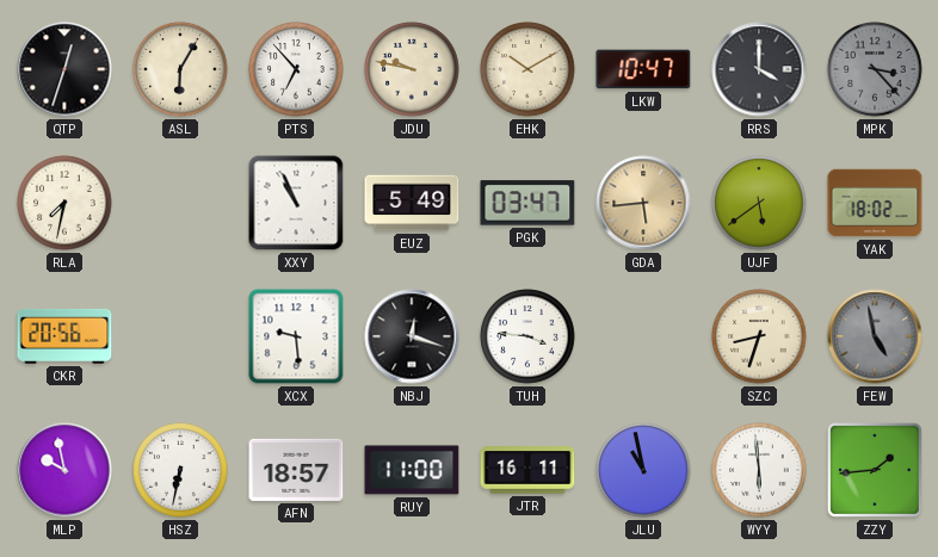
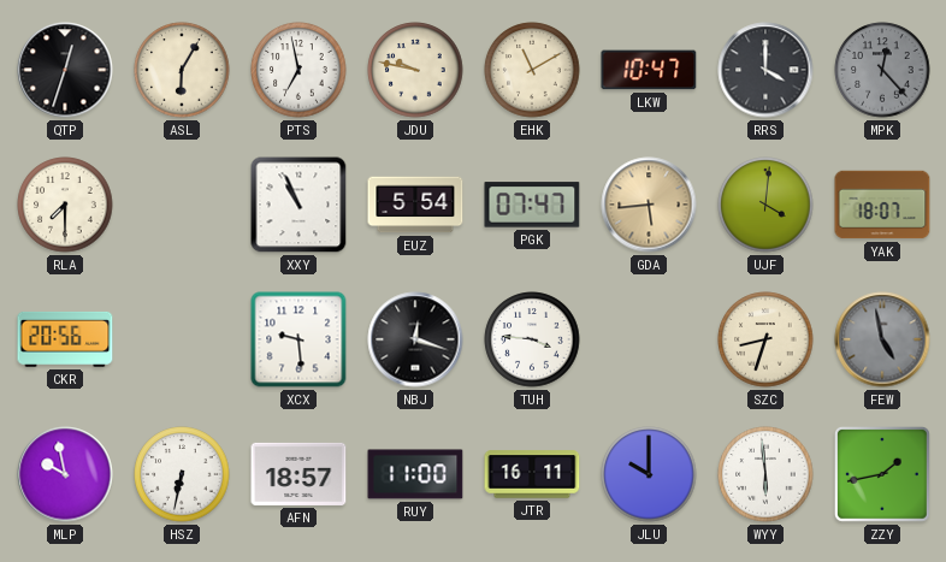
PTS: 6:53 -> 6:58
EHK: 10:10 -> 11:10
MPK: 3:23 -> 12:23
RLA: 7:32 -> 7:30
EUZ: 5:49 -> 5:54
PGK: 03:47 -> 07:47
UJF: 5:39 -> 4:01
YAK: 18:02 -> 18:07
JLU: 10:58 -> 10:00
ZZY: 1:44 -> 1:43
